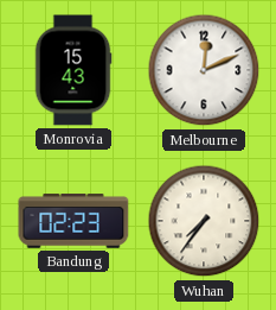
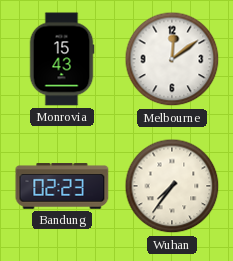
Melbourne: 12:11 -> 12:09
